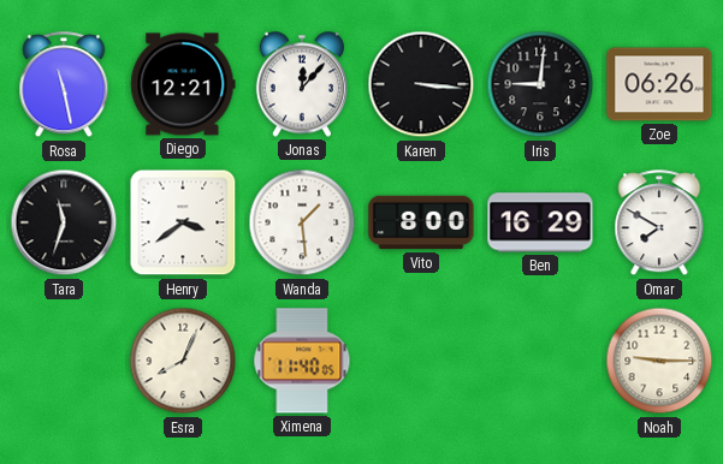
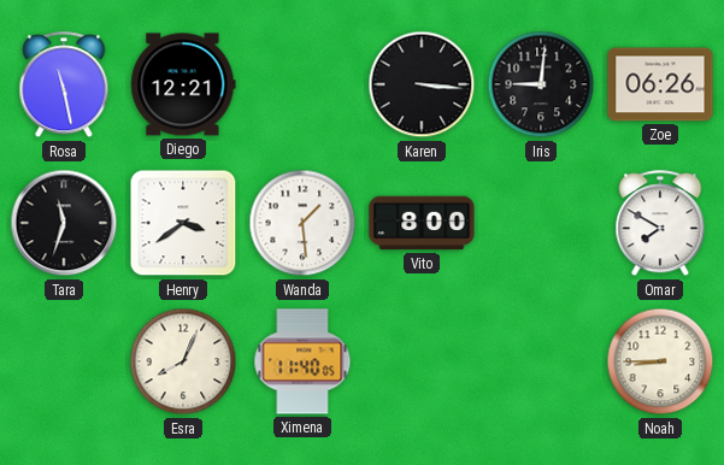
Jonas: 12:07 -> none
Ben: 16:29 -> none
Noah: 9:15 -> 8:45
